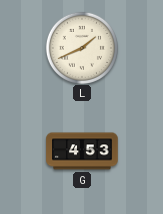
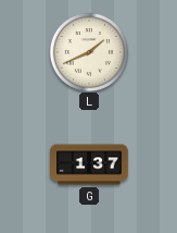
G: 4:53 -> 1:37
